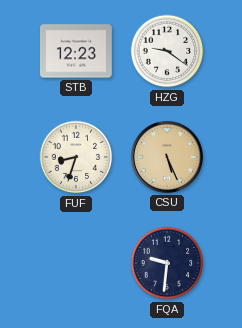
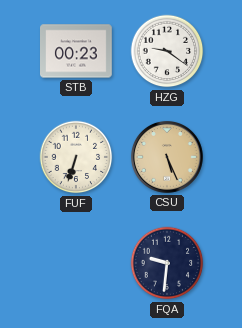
STB: 12:23 -> 00:23
FUF: 8:33 -> 6:33
